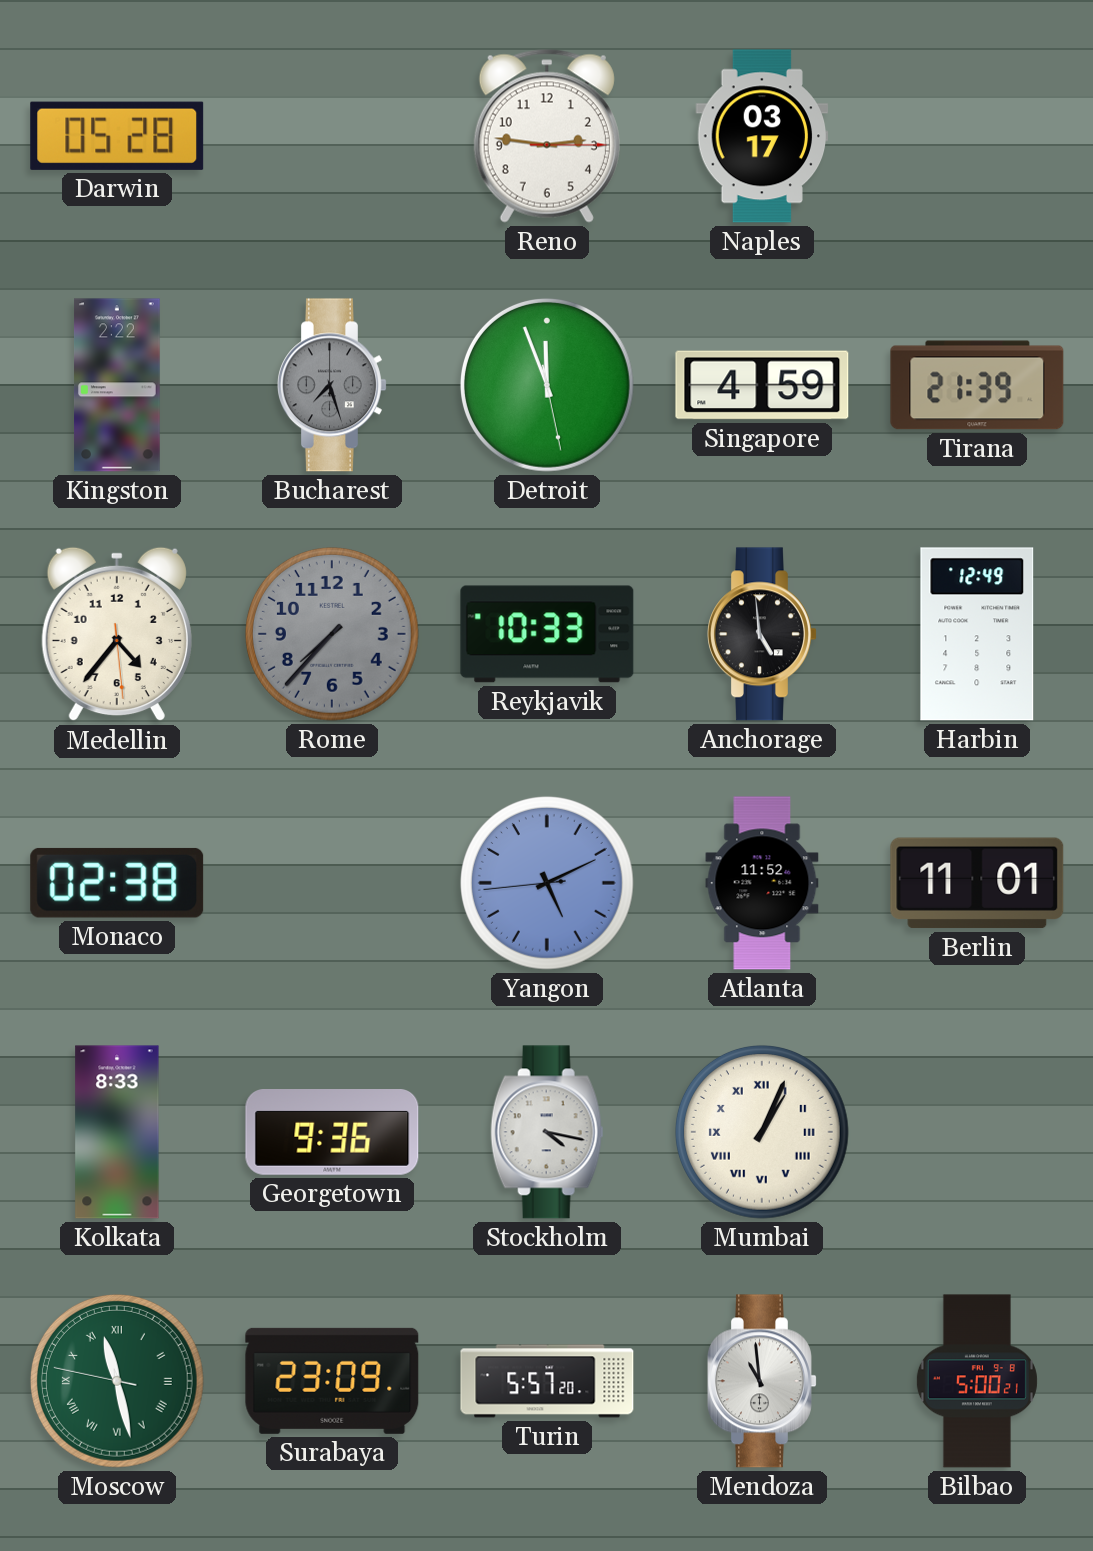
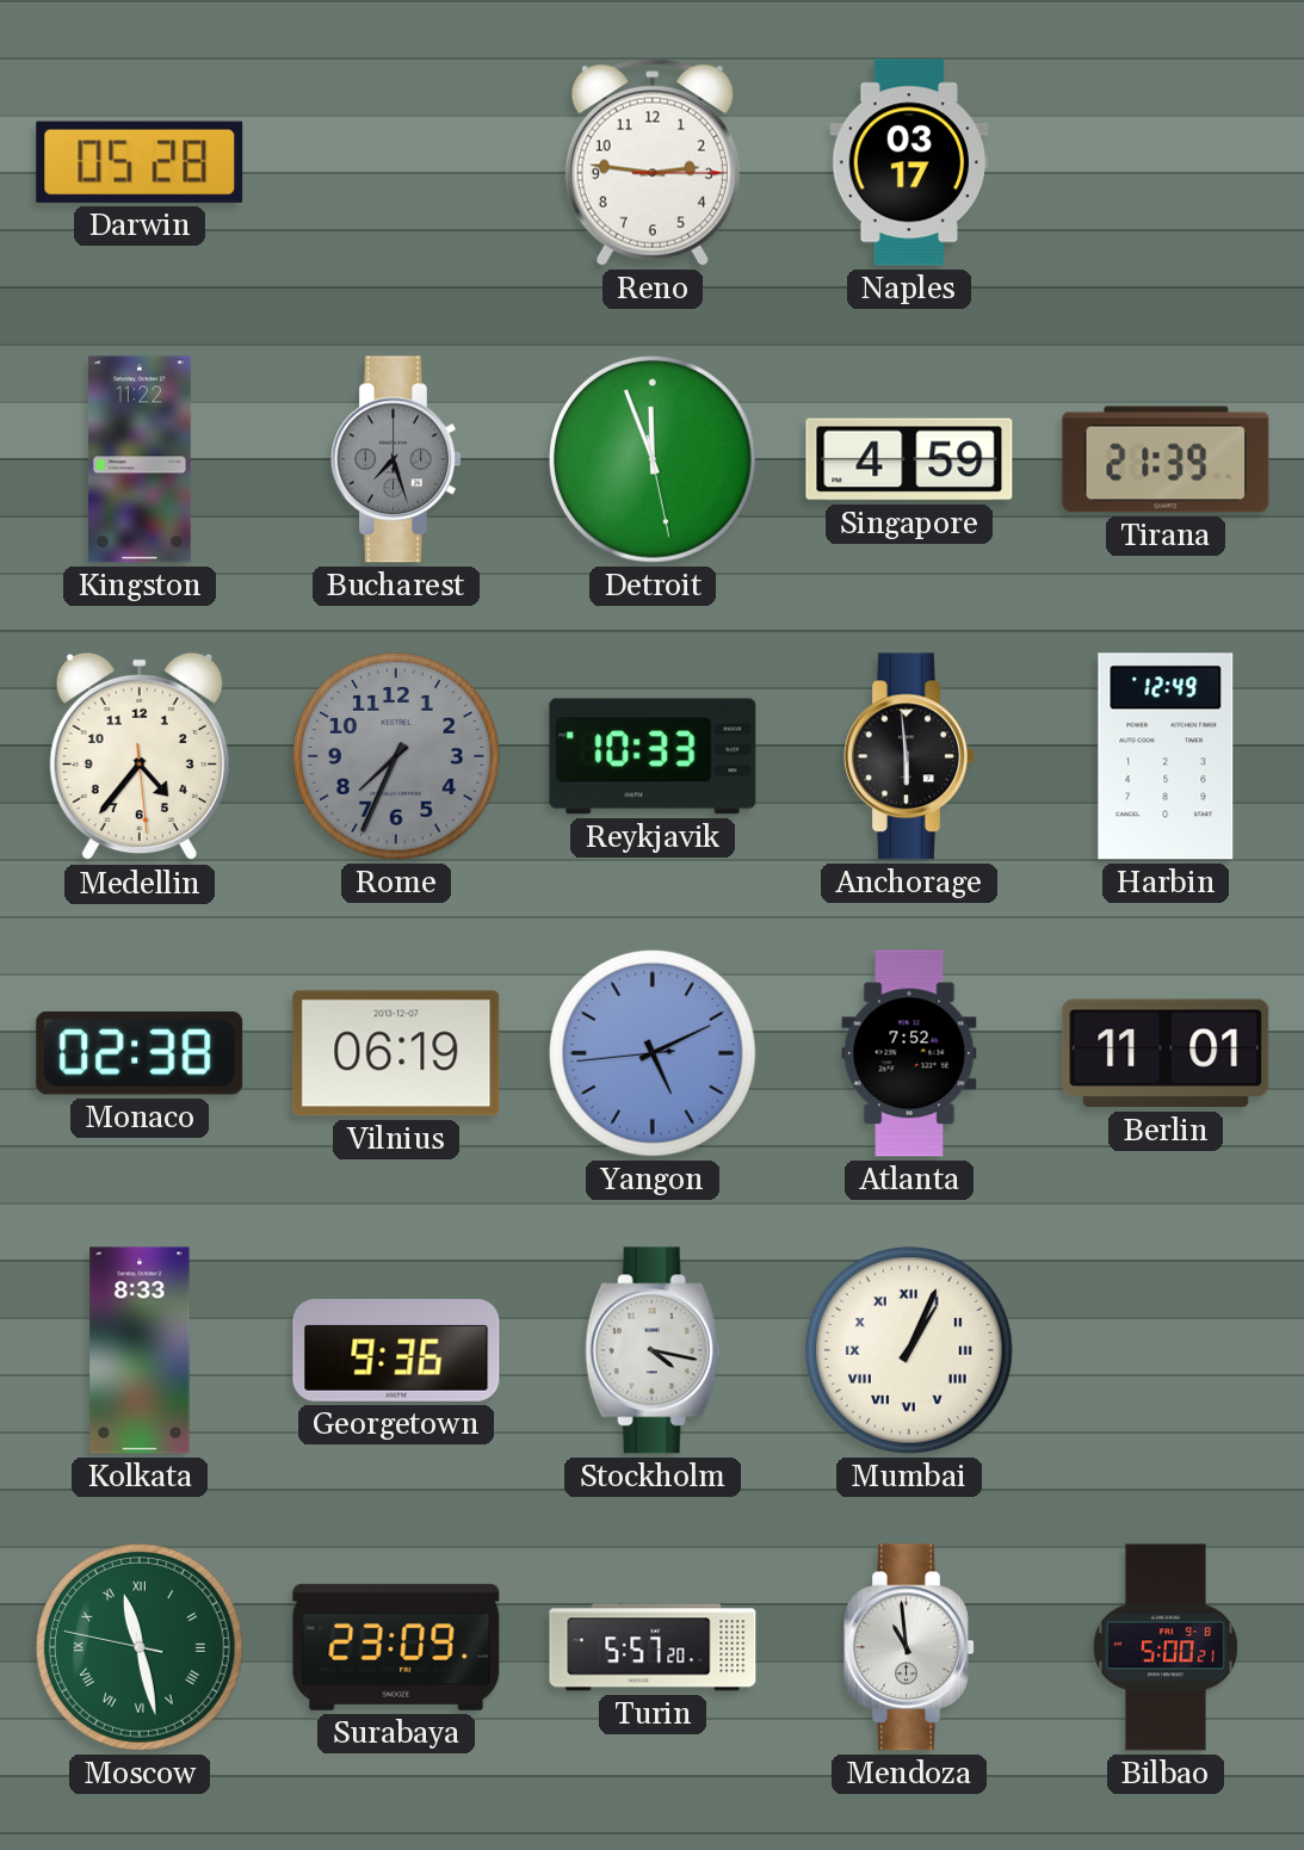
Kingston: 2:22 -> 11:22
Rome: 7:37 -> 7:34
Anchorage: 4:59 -> 5:59
Vilnius: none -> 06:19
Atlanta: 11:52 -> 7:52
